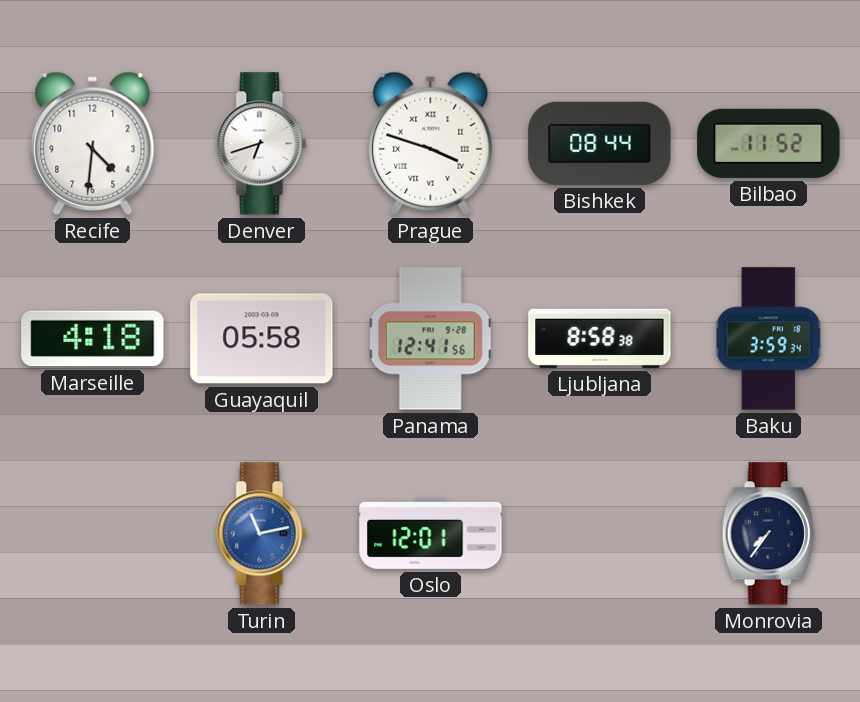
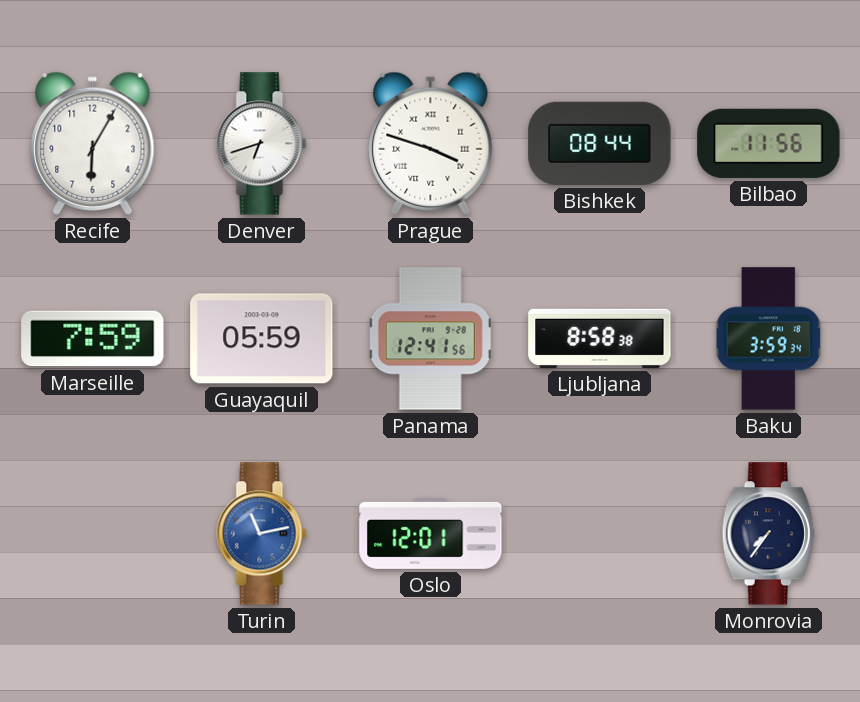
Recife: 4:31 -> 6:05
Bilbao: 11:52 -> 11:56
Marseille: 4:18 -> 7:59
Guayaquil: 05:58 -> 05:59
